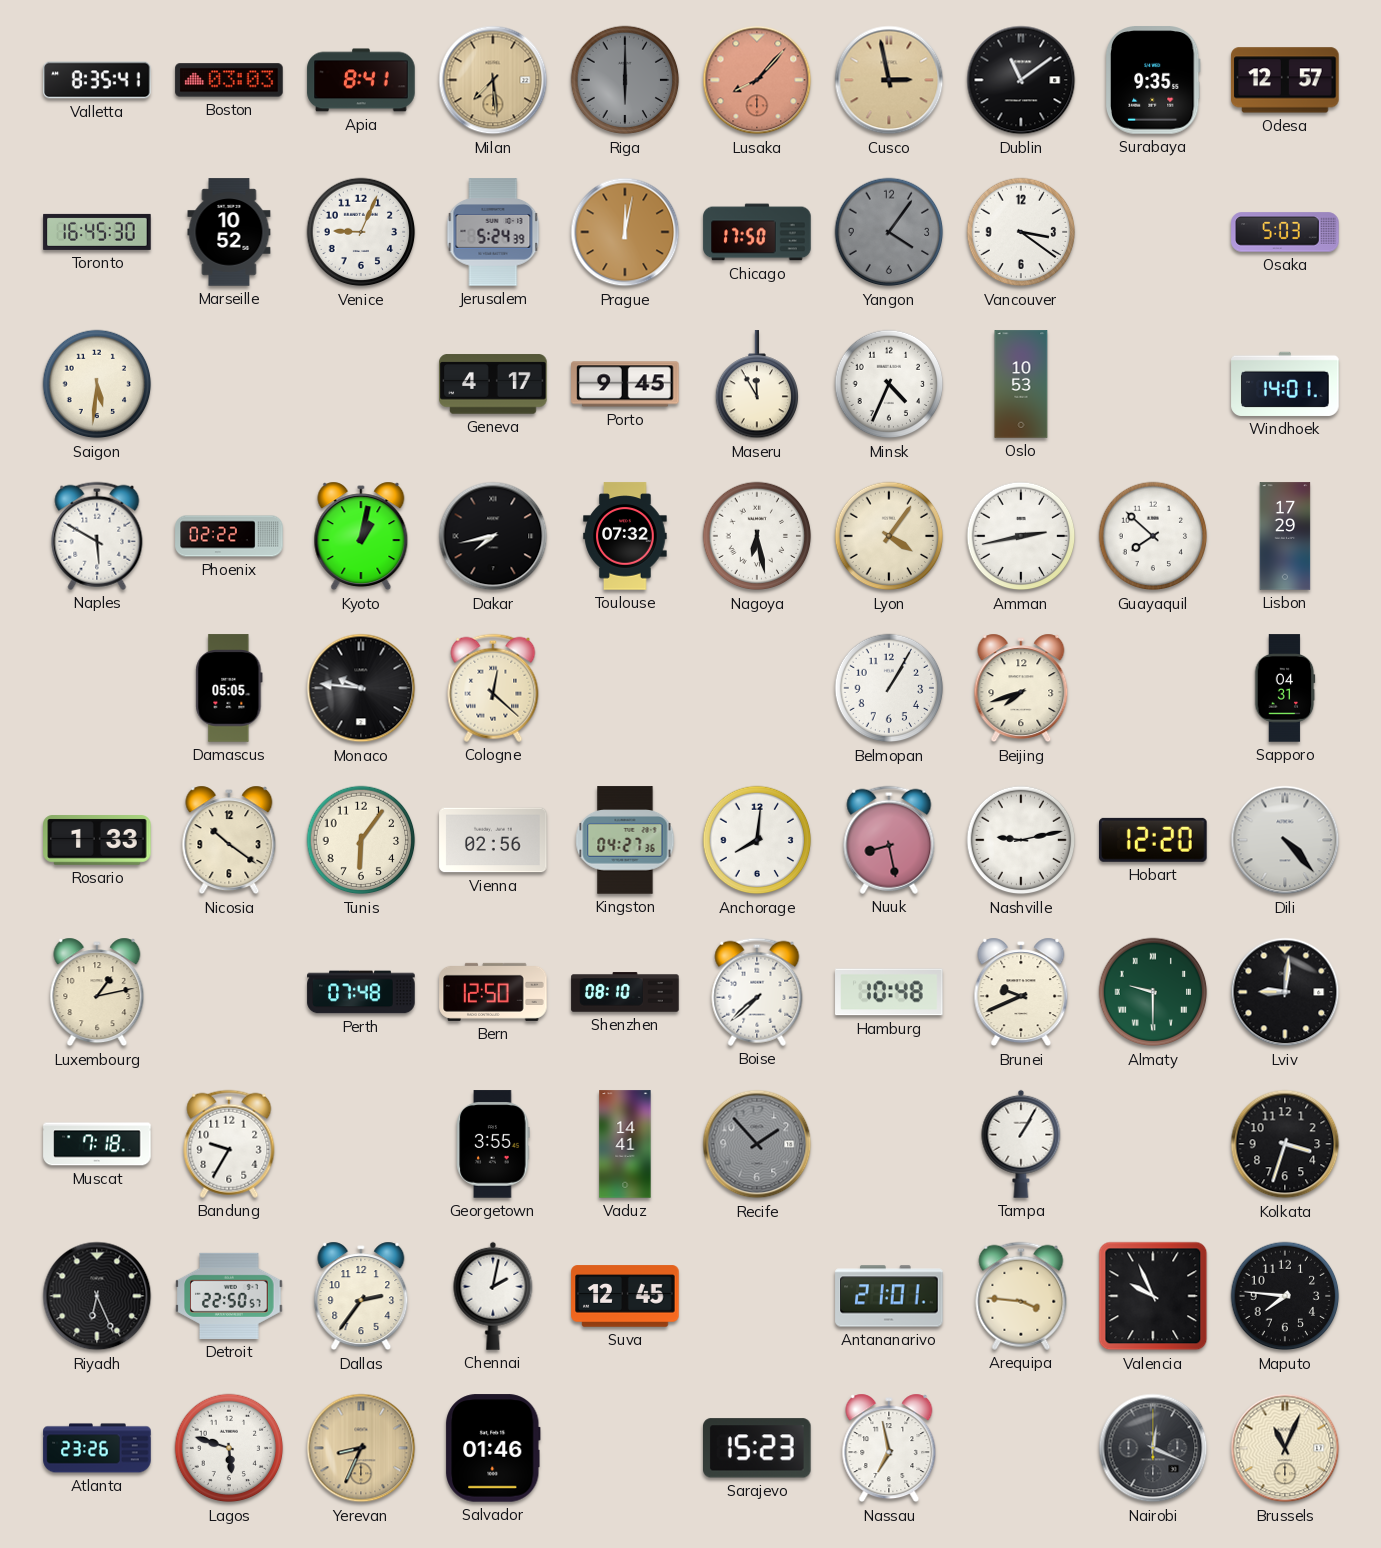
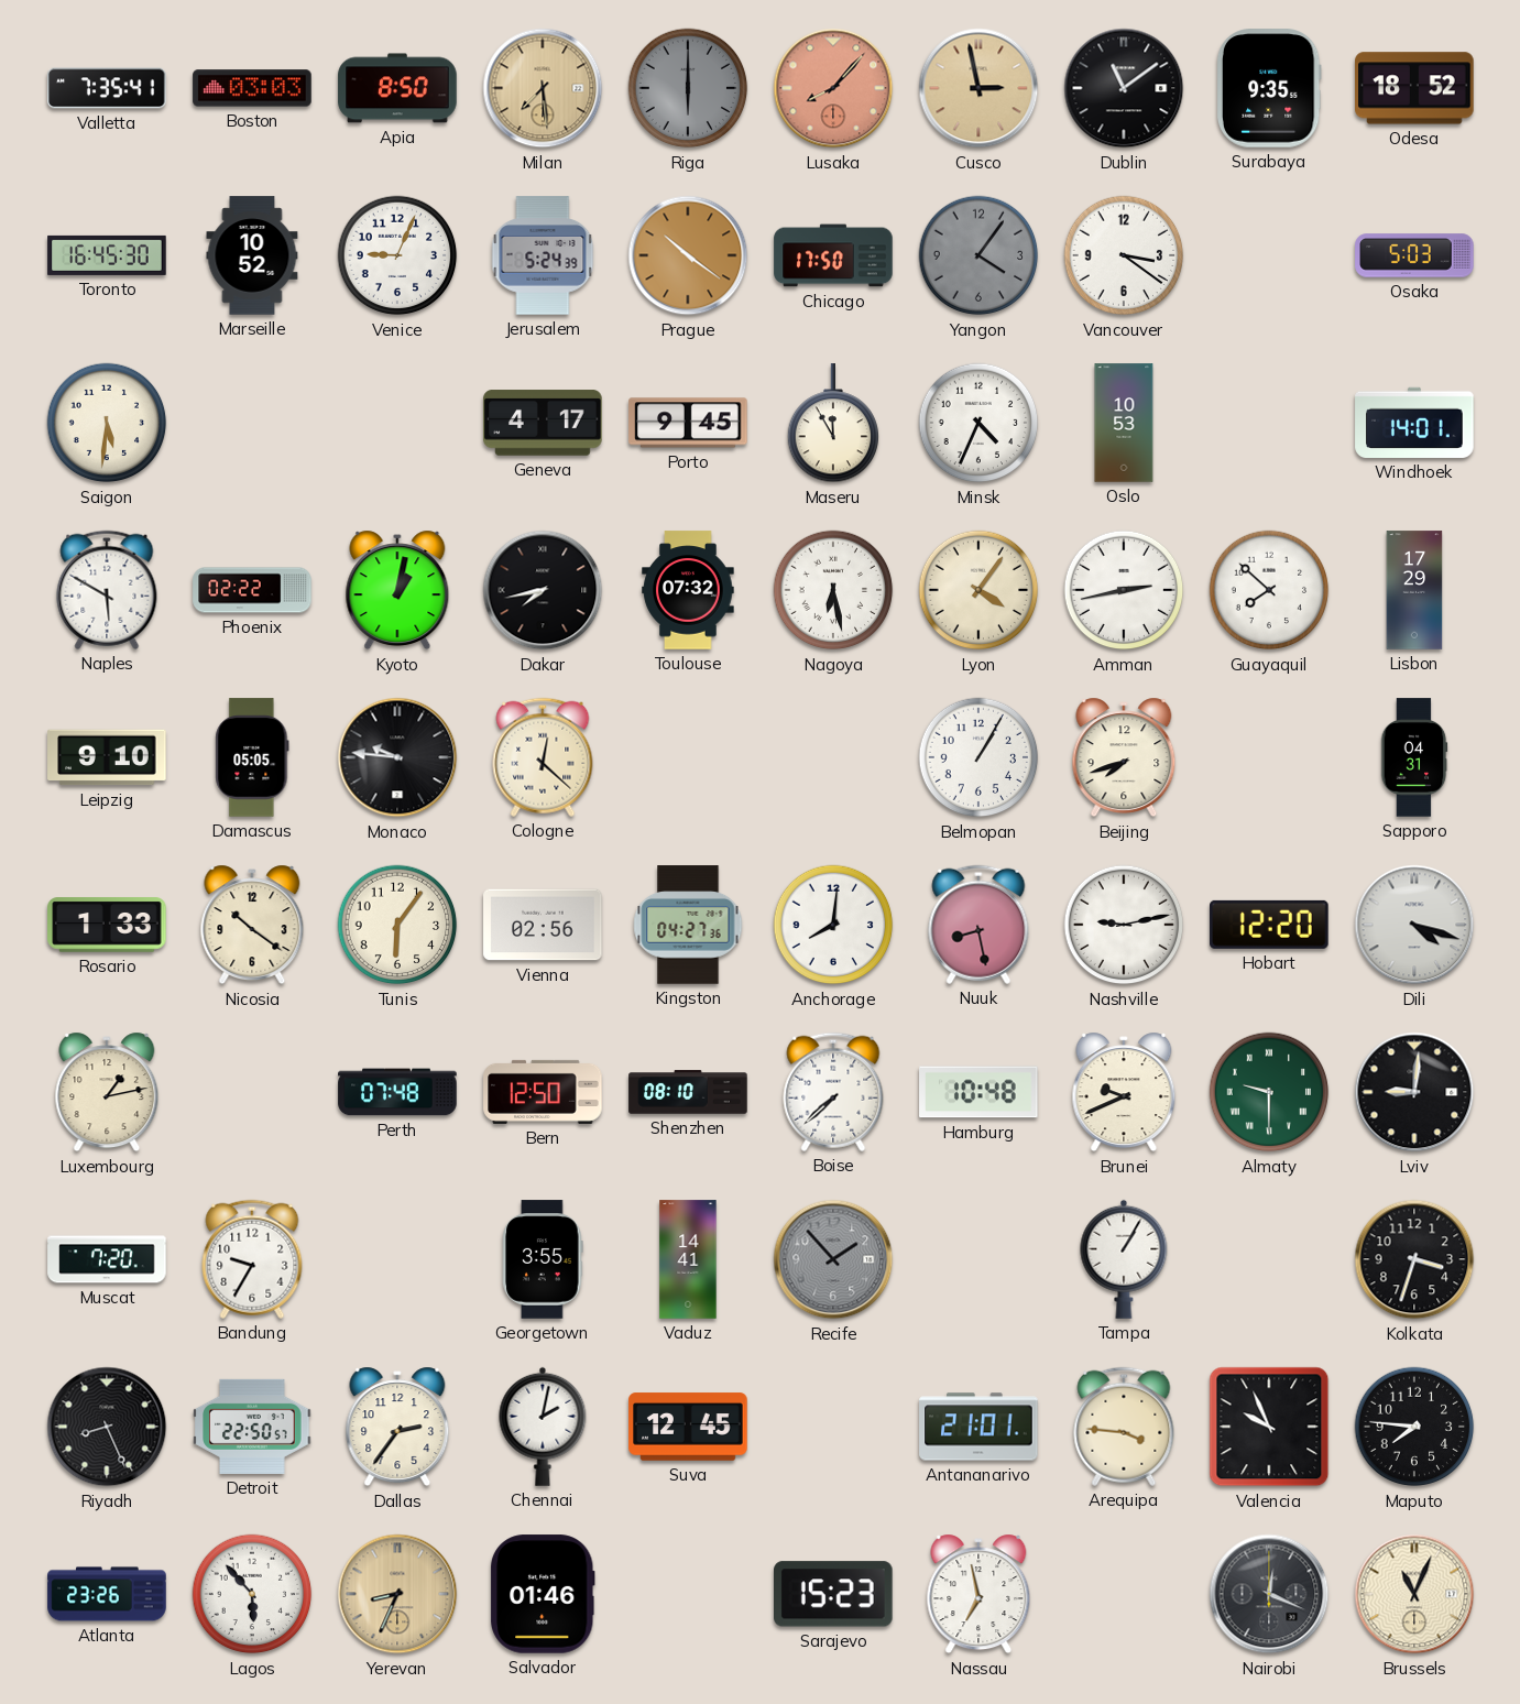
Valletta: 8:35 -> 7:35
Apia: 8:41 -> 8:50
Odesa: 12:57 -> 18:52
Prague: 12:02 -> 10:21
Leipzig: none -> 9:10
Dili: 4:23 -> 4:18
Muscat: 7:18 -> 7:20
Riyadh: 6:26 -> 8:26
Lagos: 5:48 -> 5:53
